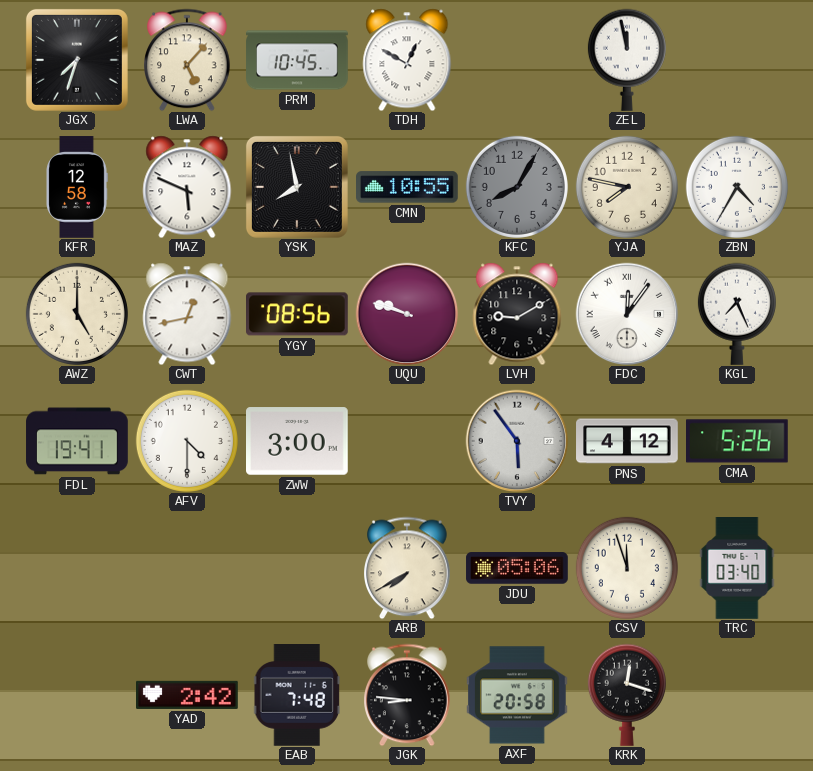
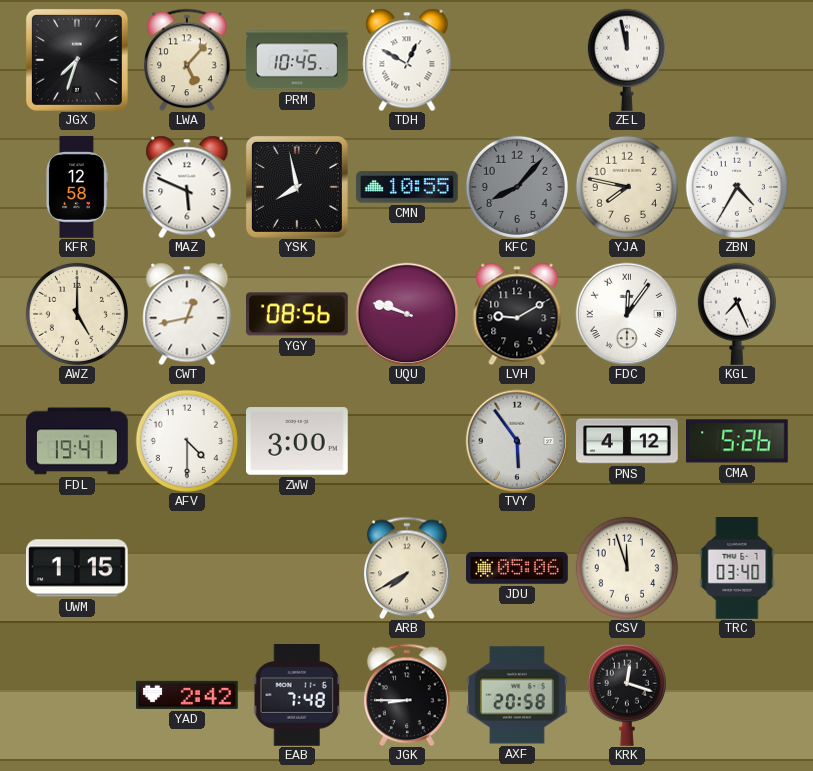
KFC: 8:05 -> 8:07
UWM: none -> 1:15
JGK: 8:46 -> 8:45
